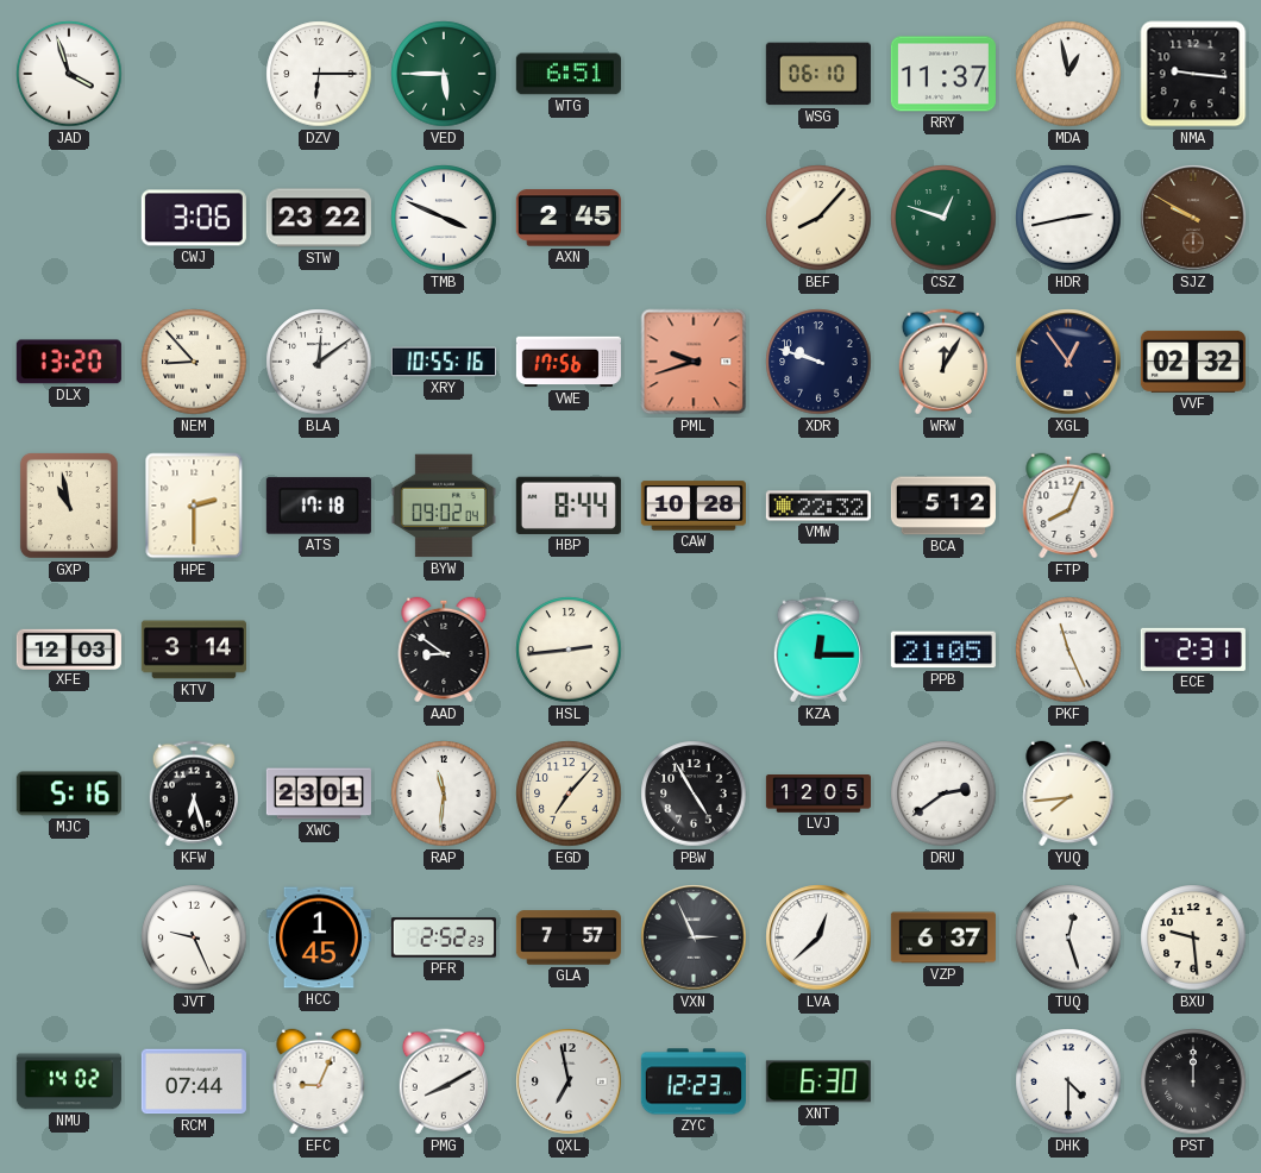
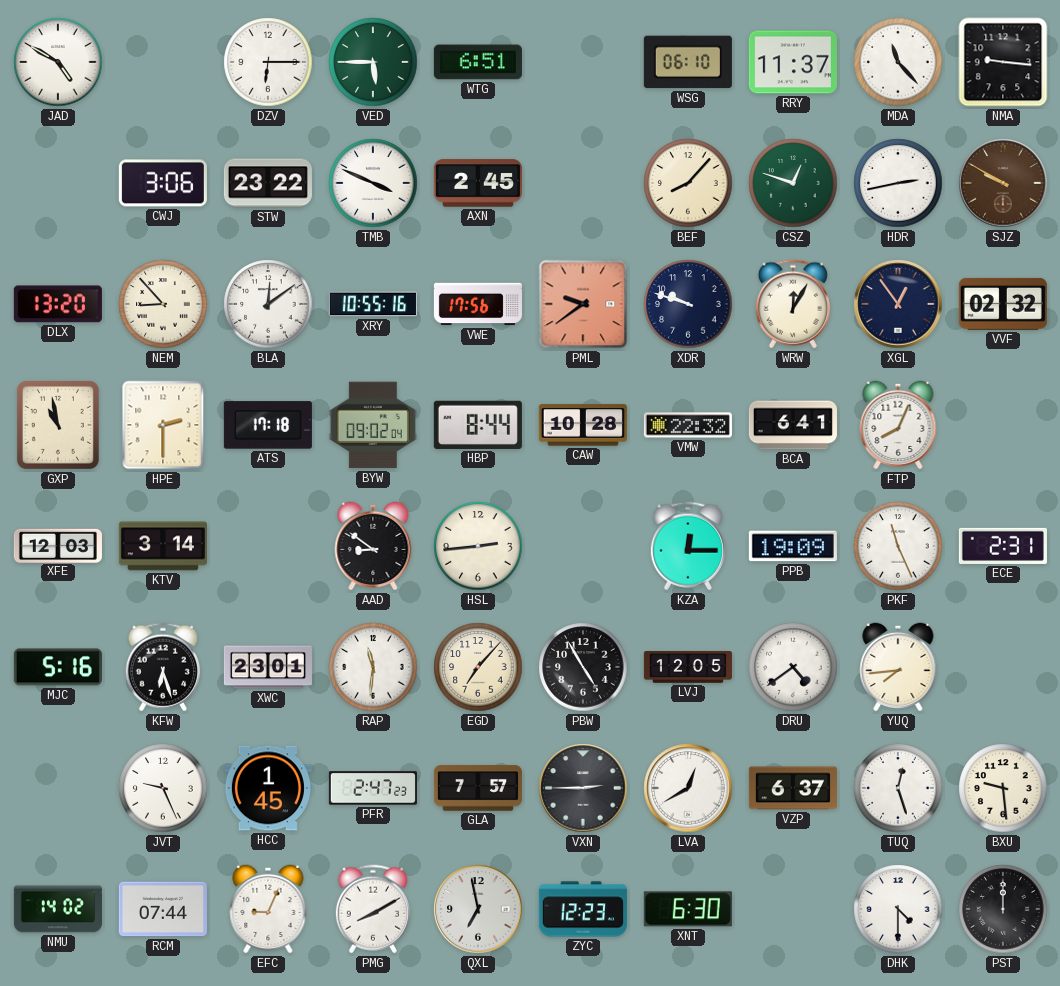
JAD: 3:57 -> 4:50
MDA: 12:58 -> 11:23
PML: 9:42 -> 9:39
BCA: 5:12 -> 6:41
PPB: 21:05 -> 19:09
DRU: 2:39 -> 4:39
PFR: 2:52 -> 2:47
VXN: 2:56 -> 2:45
LVA: 12:38 -> 12:40
